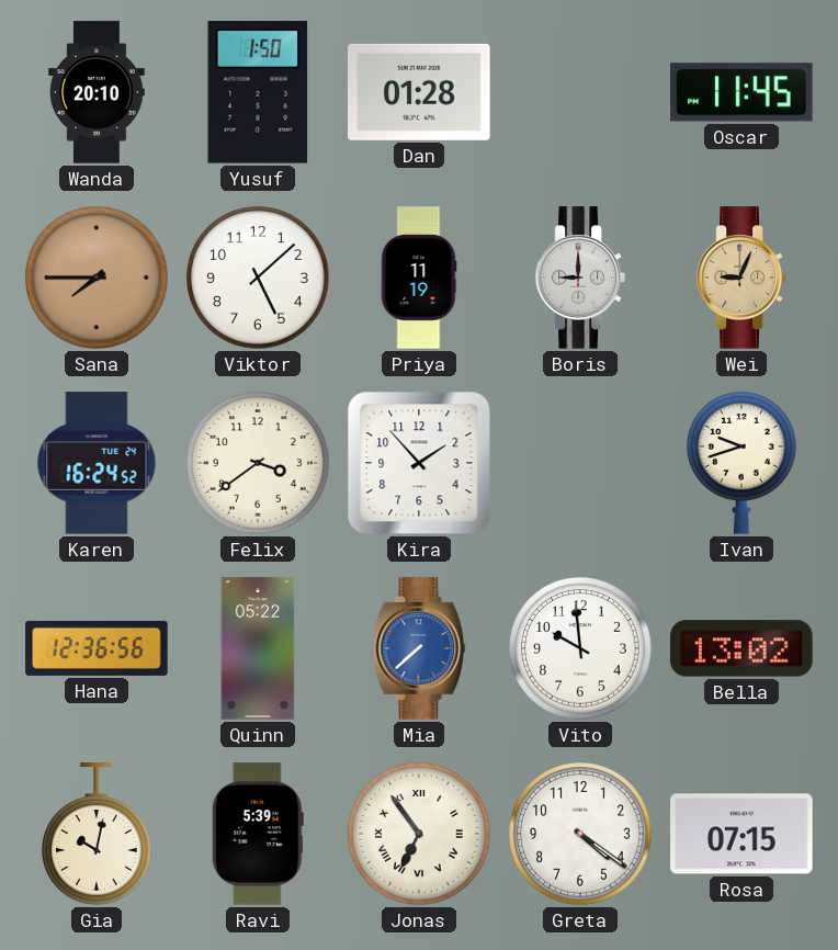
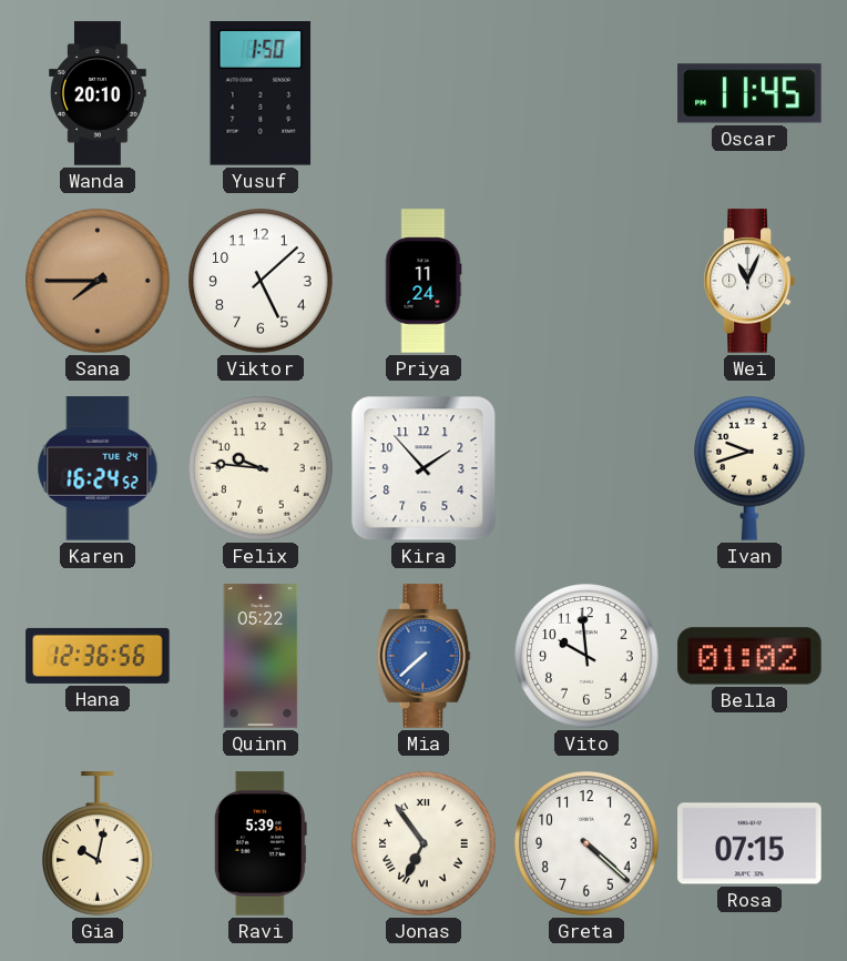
Dan: 01:28 -> none
Priya: 11:19 -> 11:24
Boris: 9:00 -> none
Wei: 9:04 -> 11:04
Wei dial: champagne -> white
Felix: 3:39 -> 9:46
Bella: 13:02 -> 01:02
Greta: 4:21 -> 4:22
